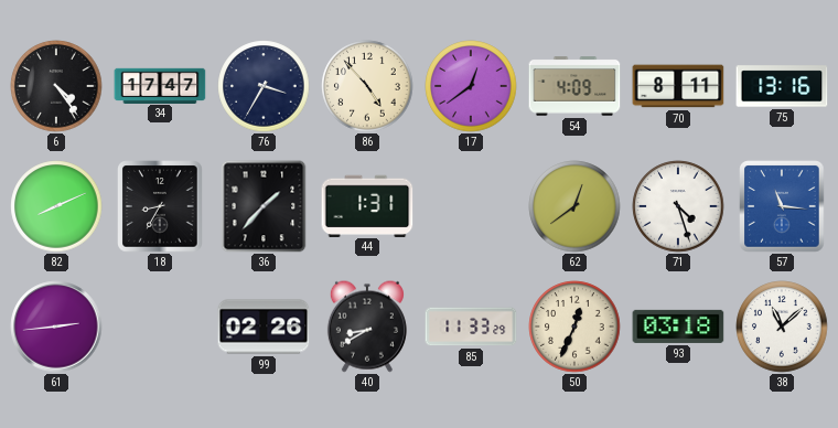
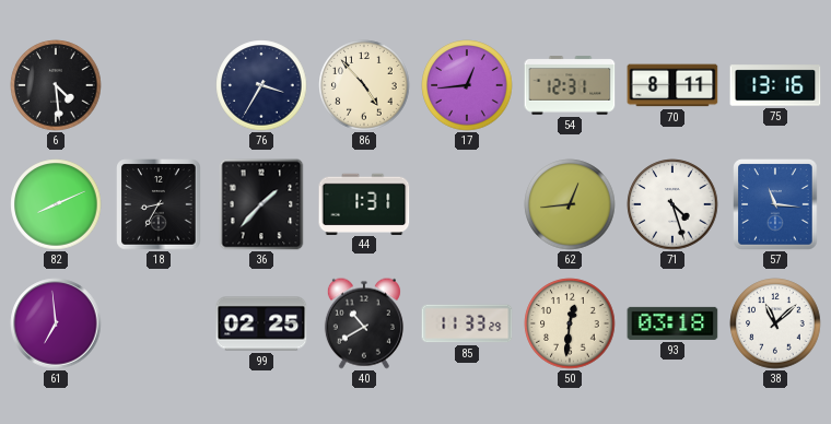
6: 4:24 -> 4:29
34: 17:47 -> none
17: 12:39 -> 12:44
54: 4:09 -> 12:31
62: 12:39 -> 12:44
61: 2:44 -> 6:59
99: 02:26 -> 02:25
40: 8:40 -> 10:40
50: 12:34 -> 12:31
